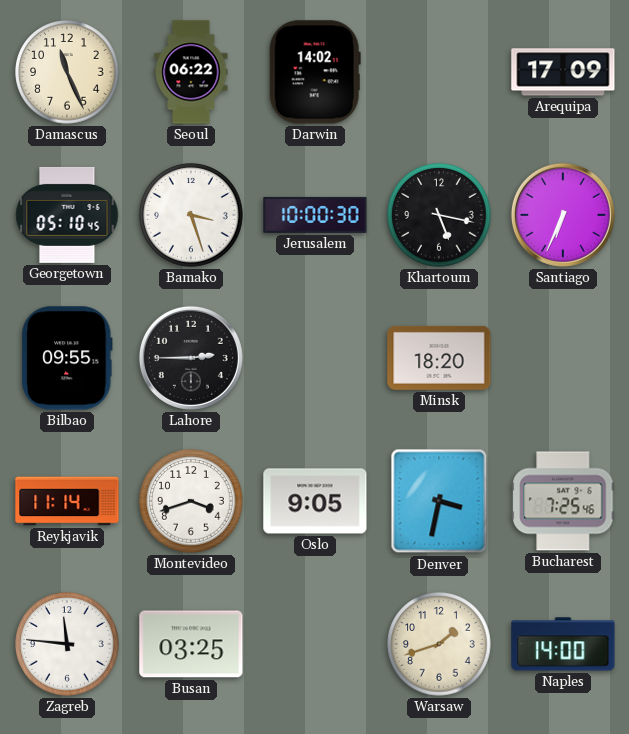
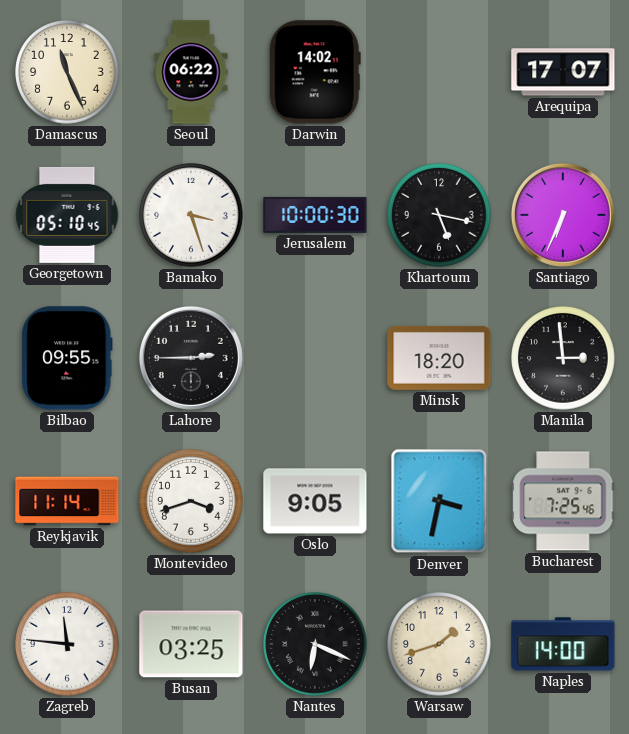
Arequipa: 17:09 -> 17:07
Manila: none -> 2:59
Nantes: none -> 6:19
